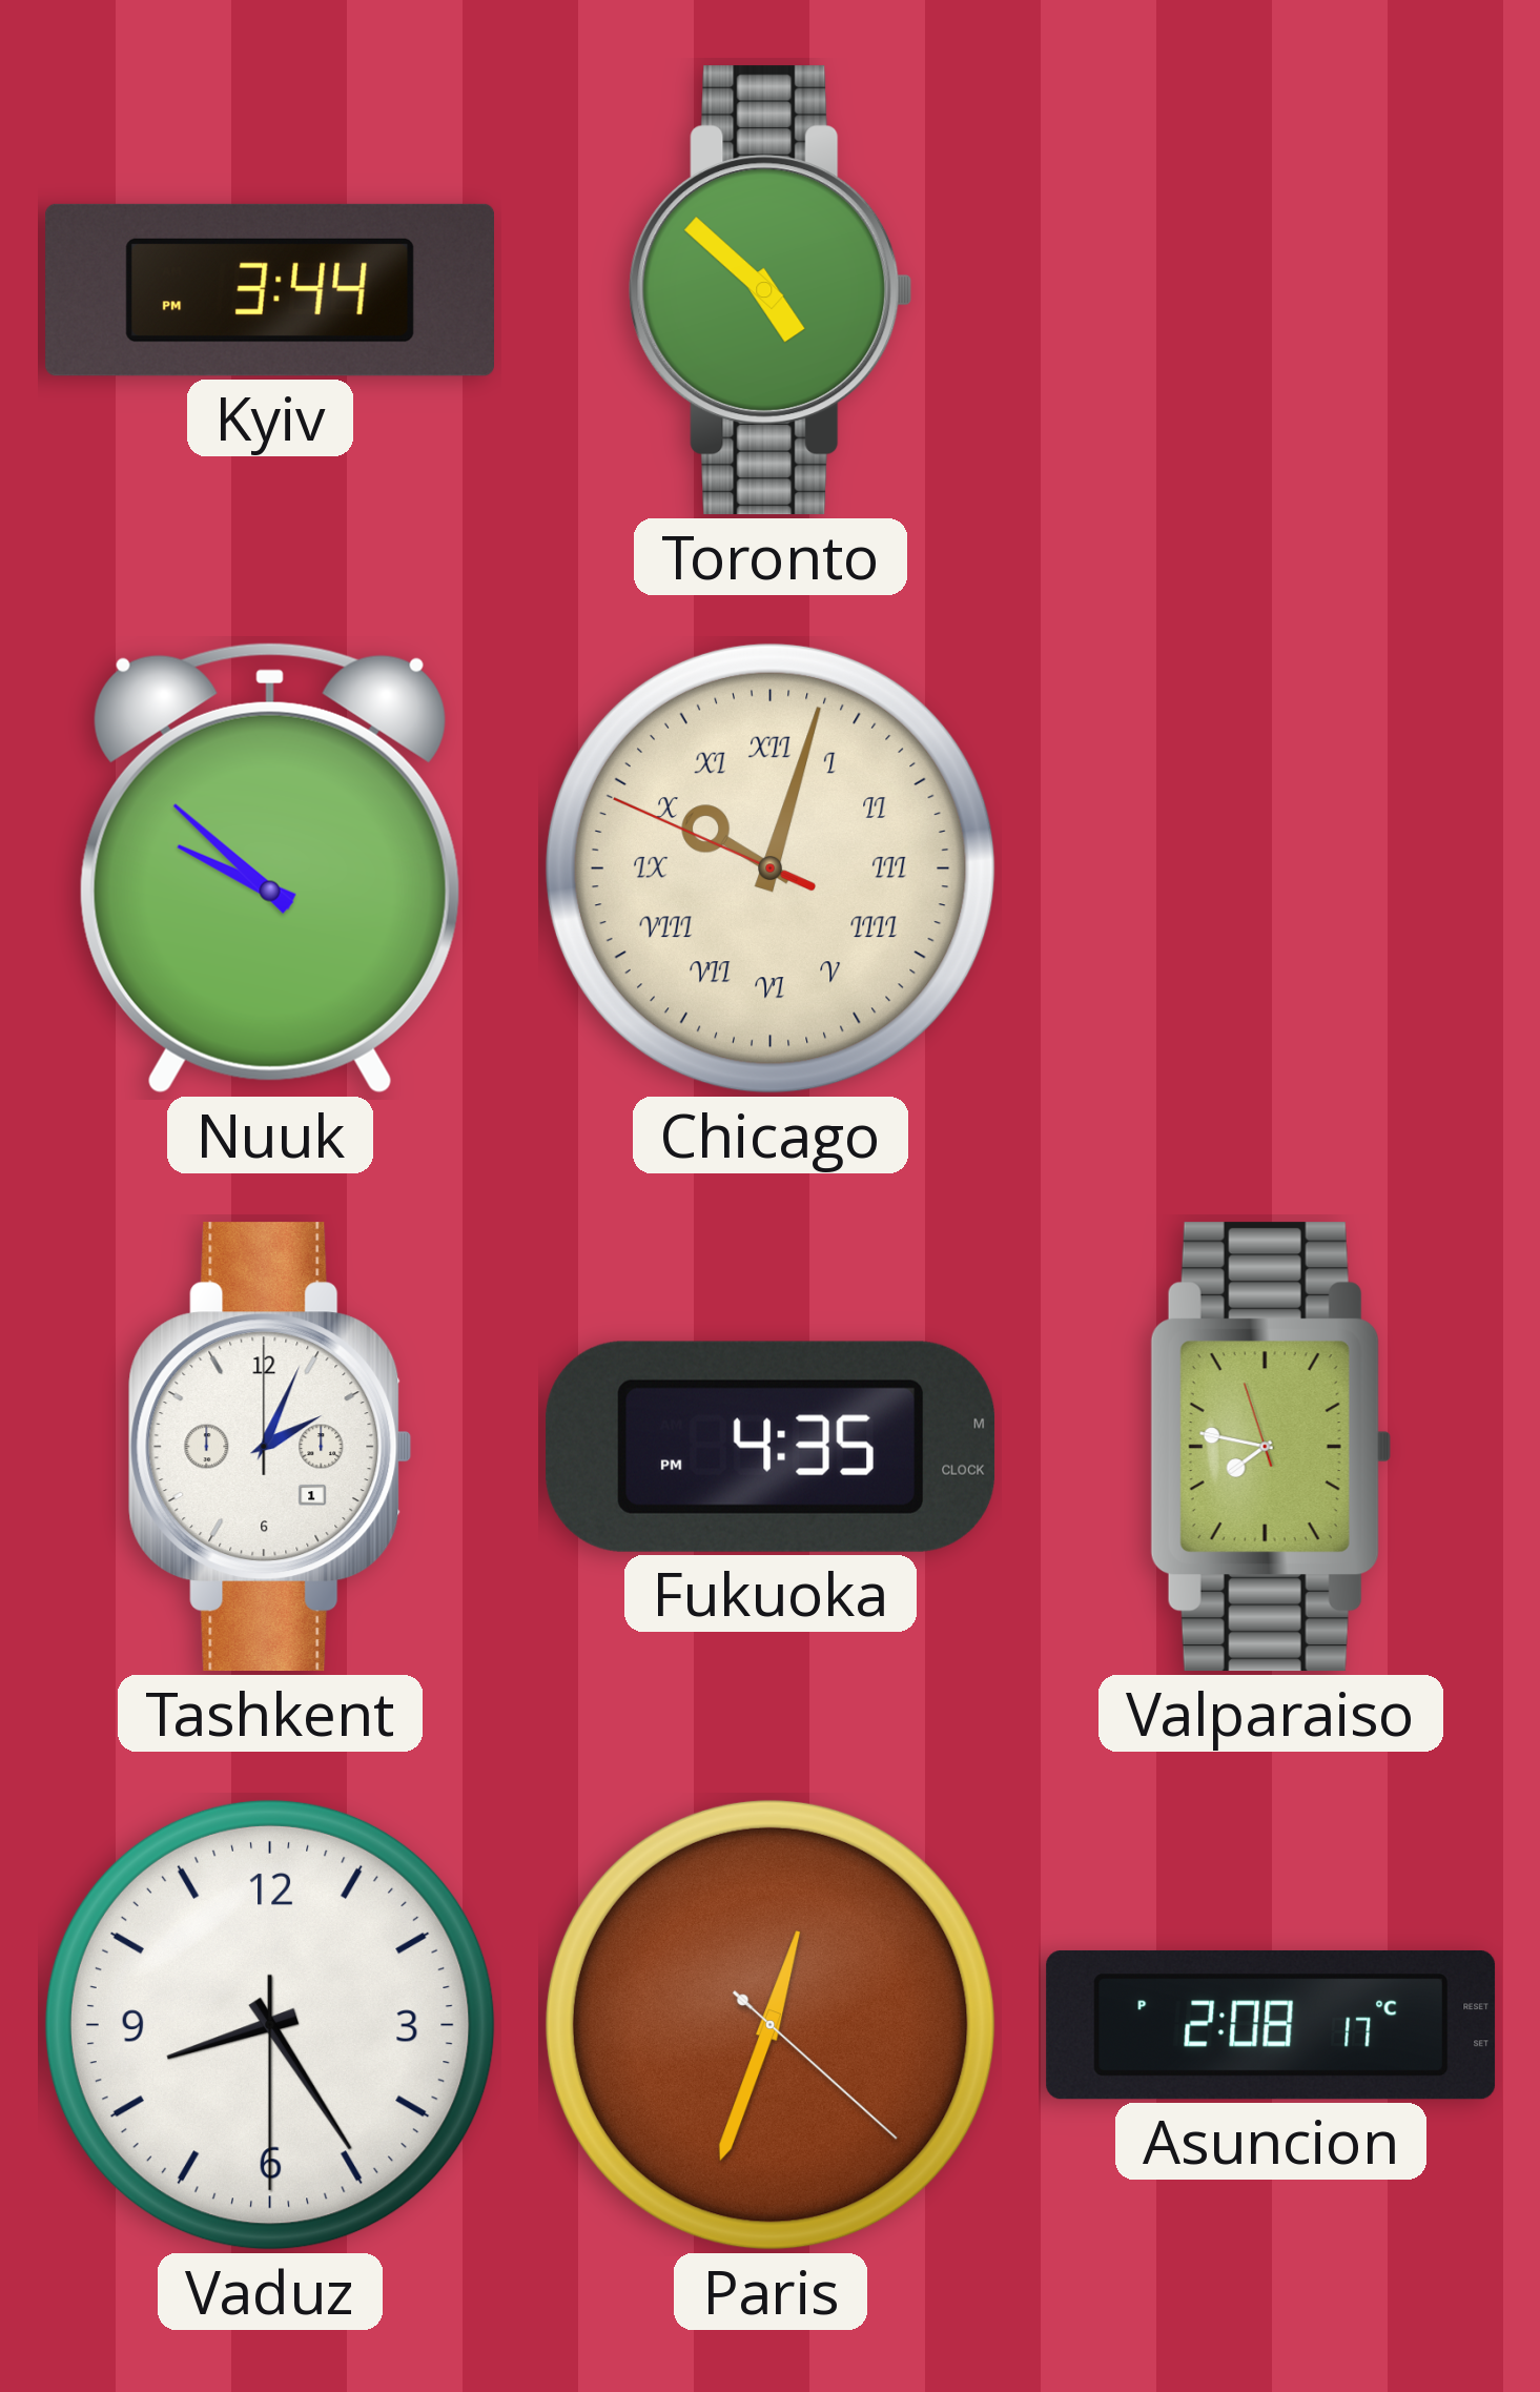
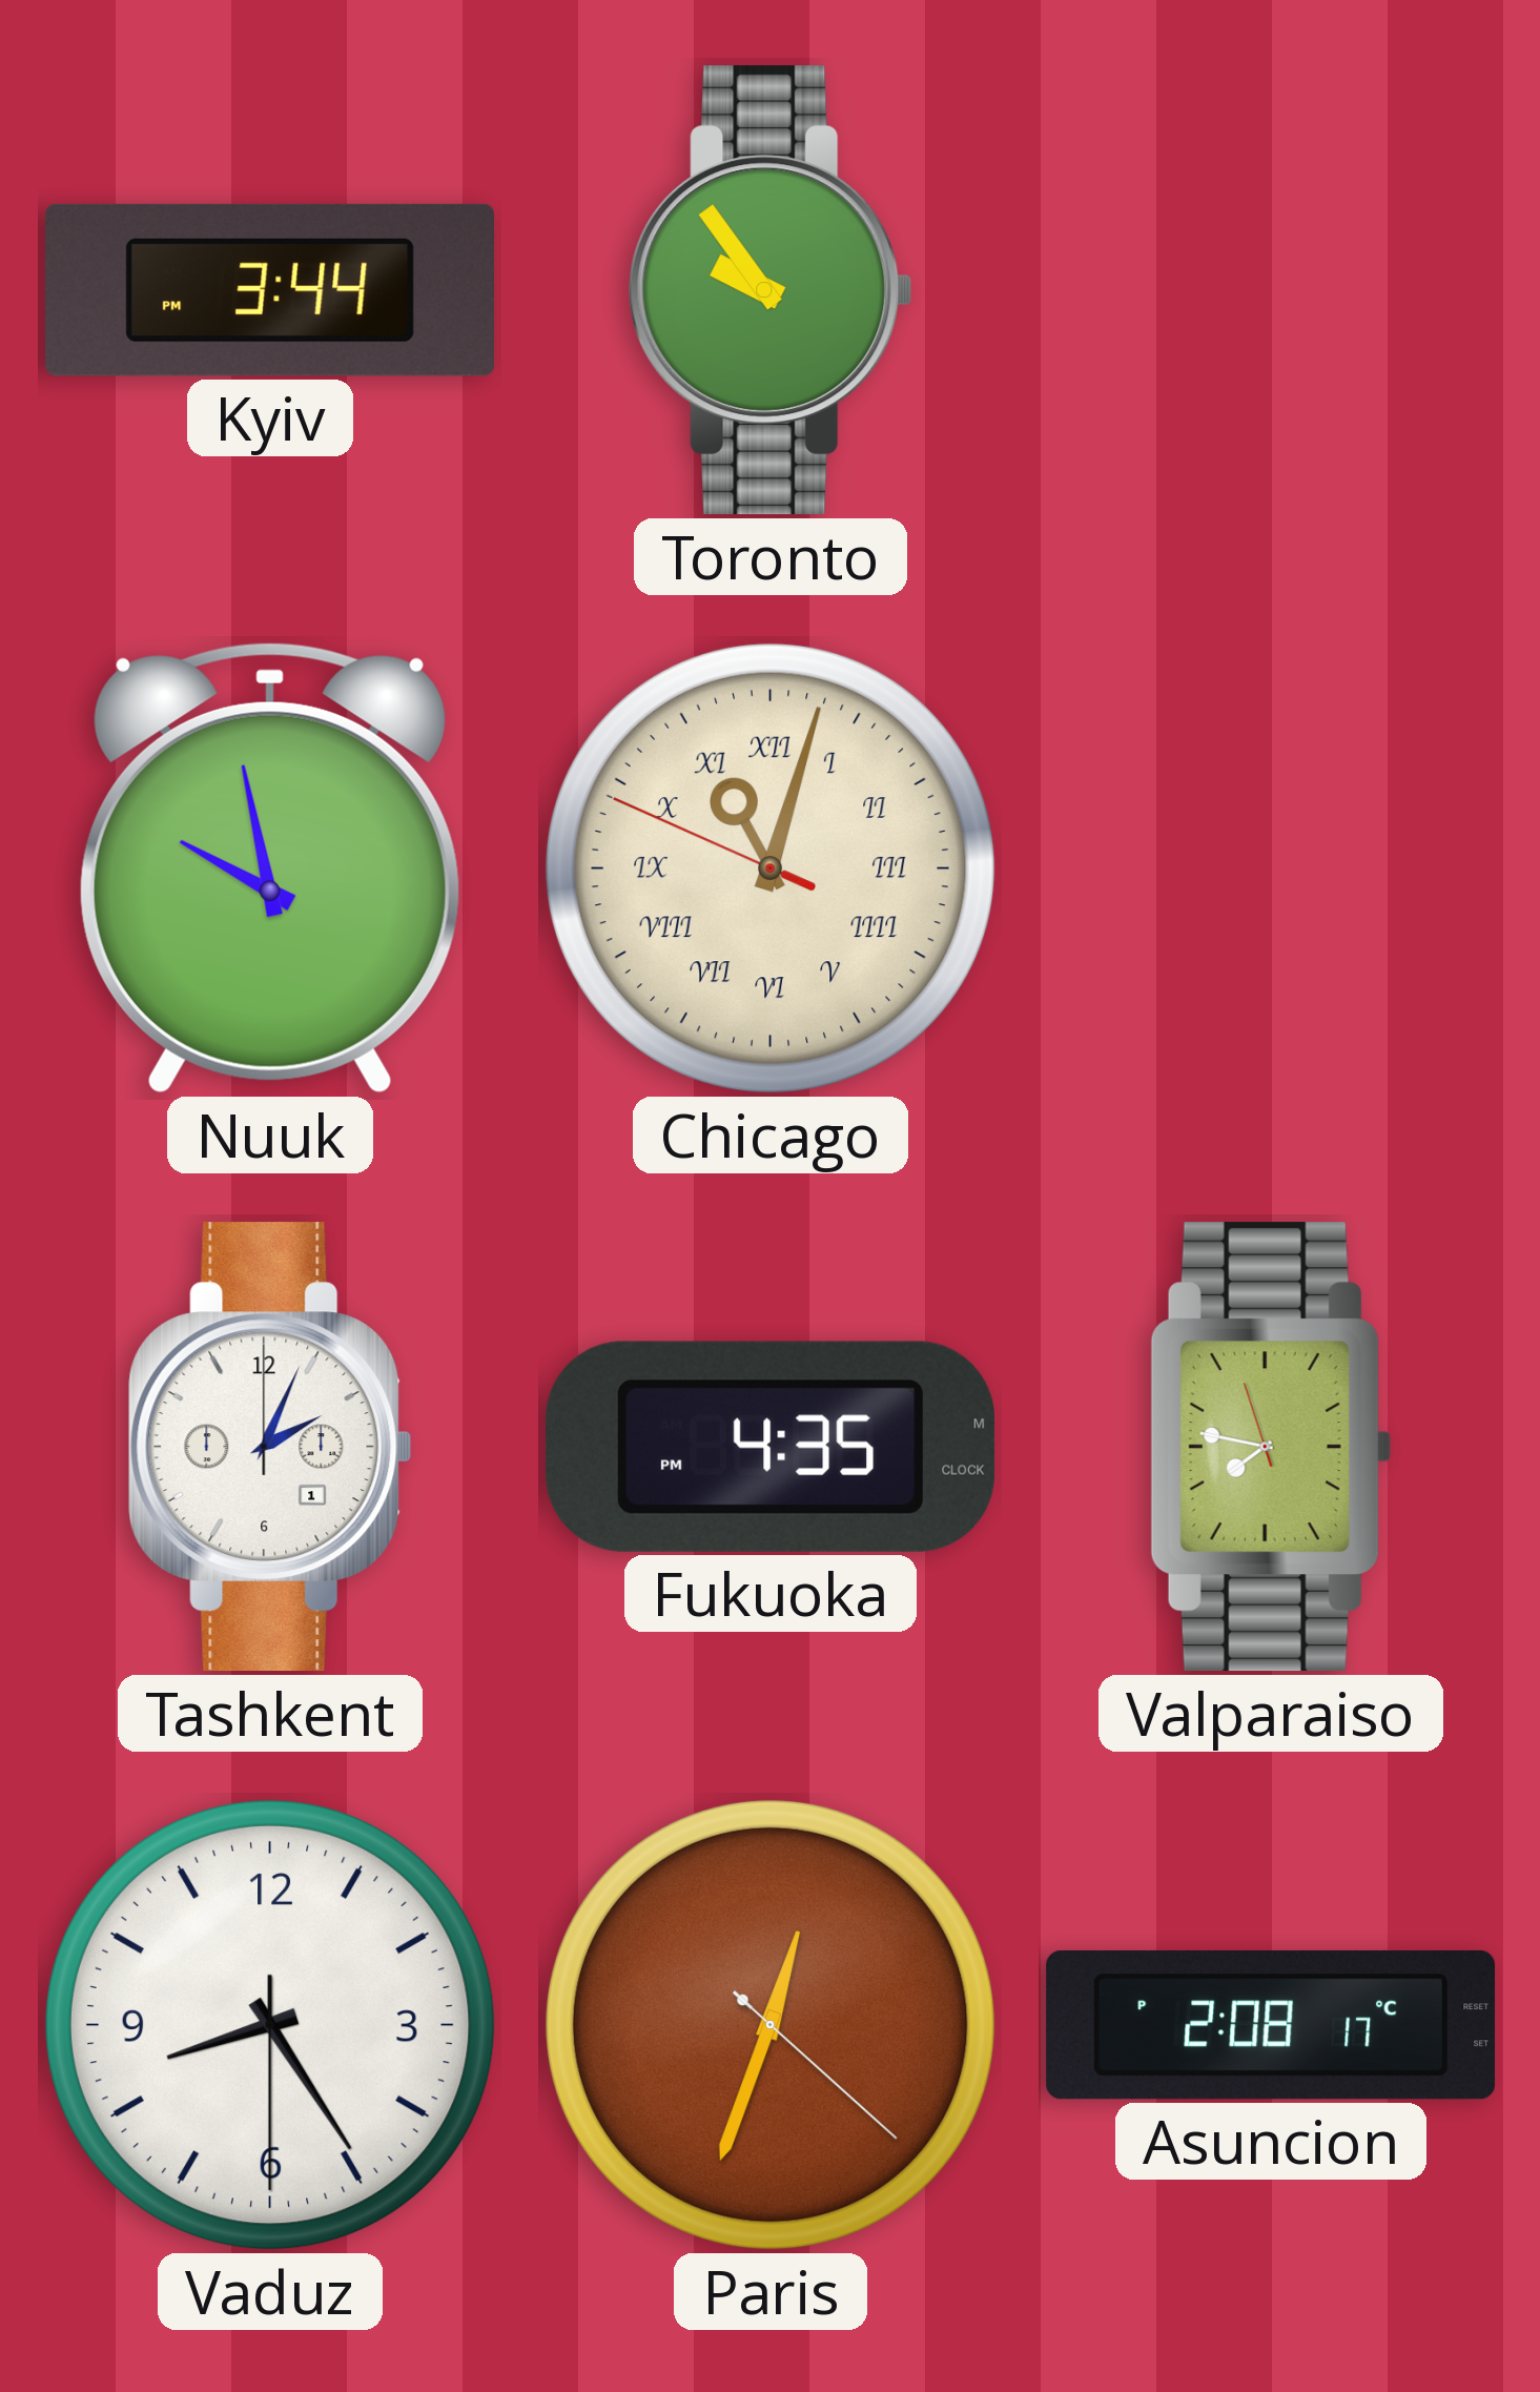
Toronto: 4:52 -> 9:54
Nuuk: 9:52 -> 9:58
Chicago: 10:02 -> 11:02
